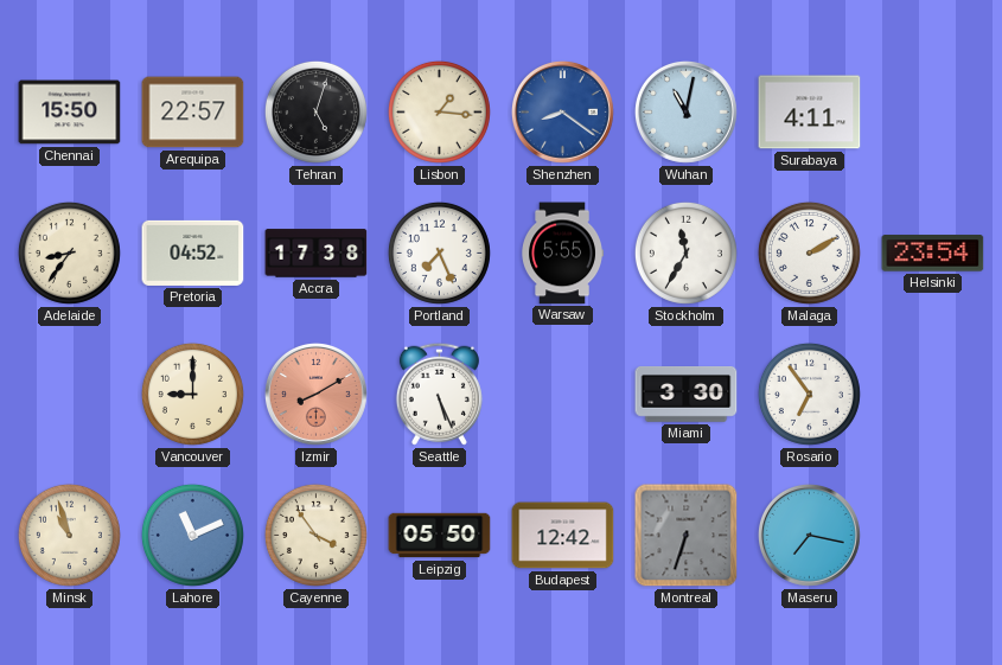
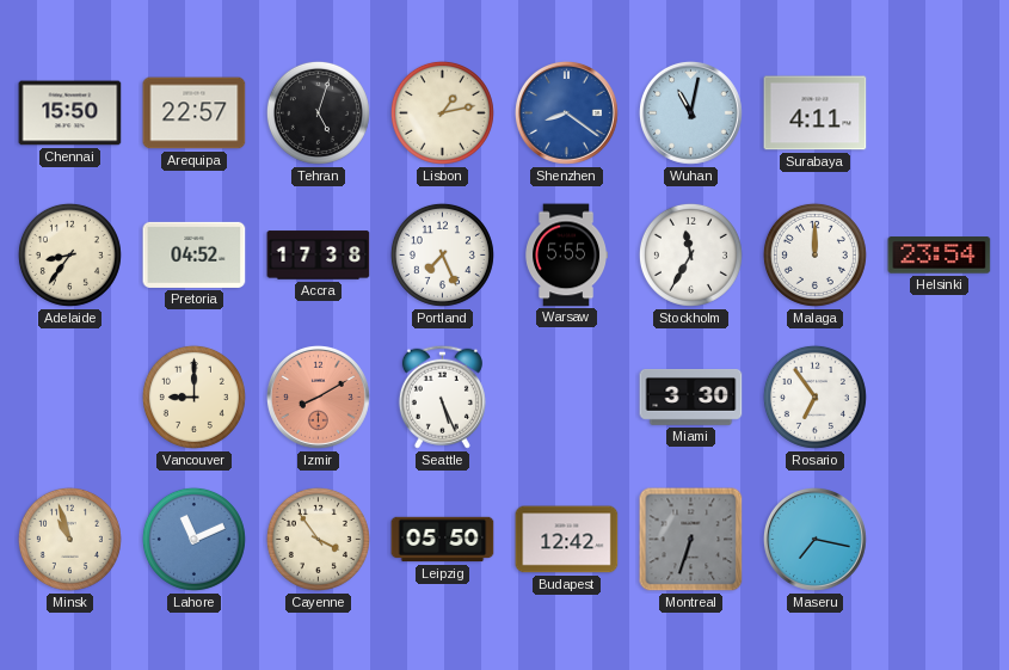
Lisbon: 1:16 -> 1:13
Malaga: 2:10 -> 12:00
